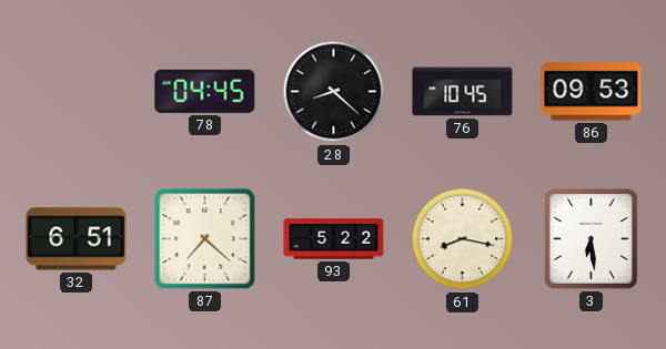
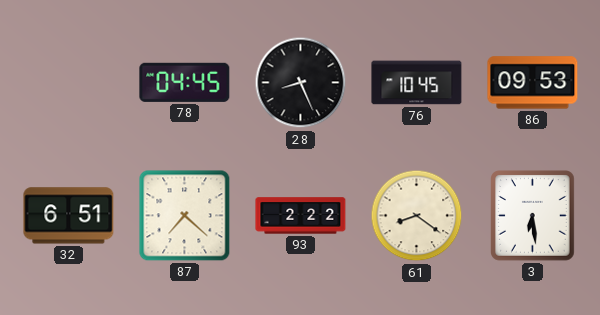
28: 8:22 -> 8:26
93: 5:22 -> 2:22
61: 8:17 -> 8:21
